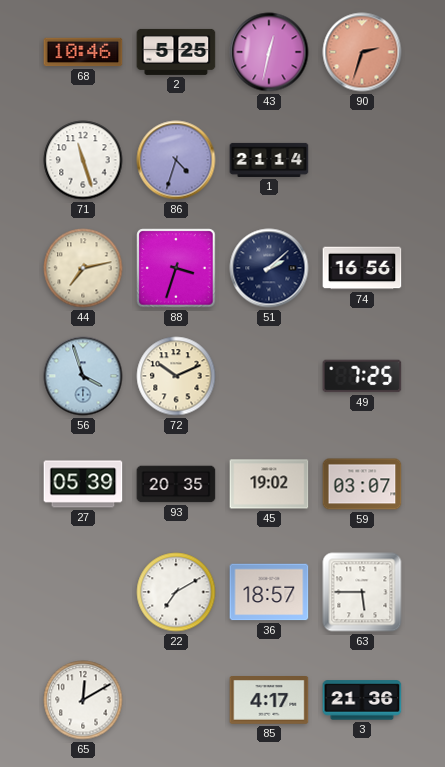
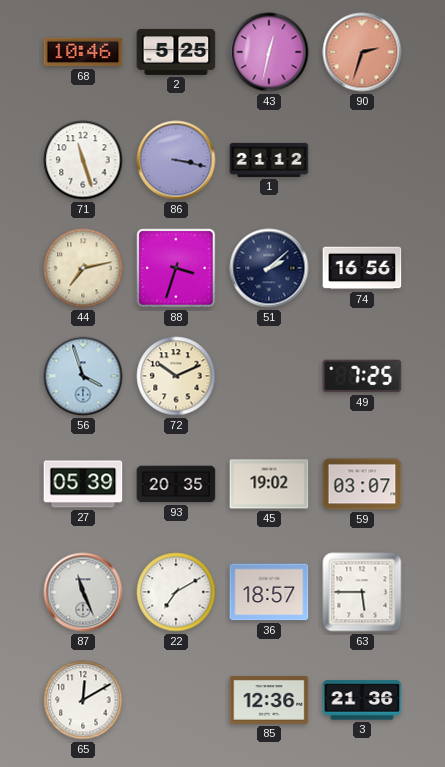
86: 4:33 -> 3:17
1: 21:14 -> 21:12
87: none -> 11:26
85: 4:17 -> 12:36
